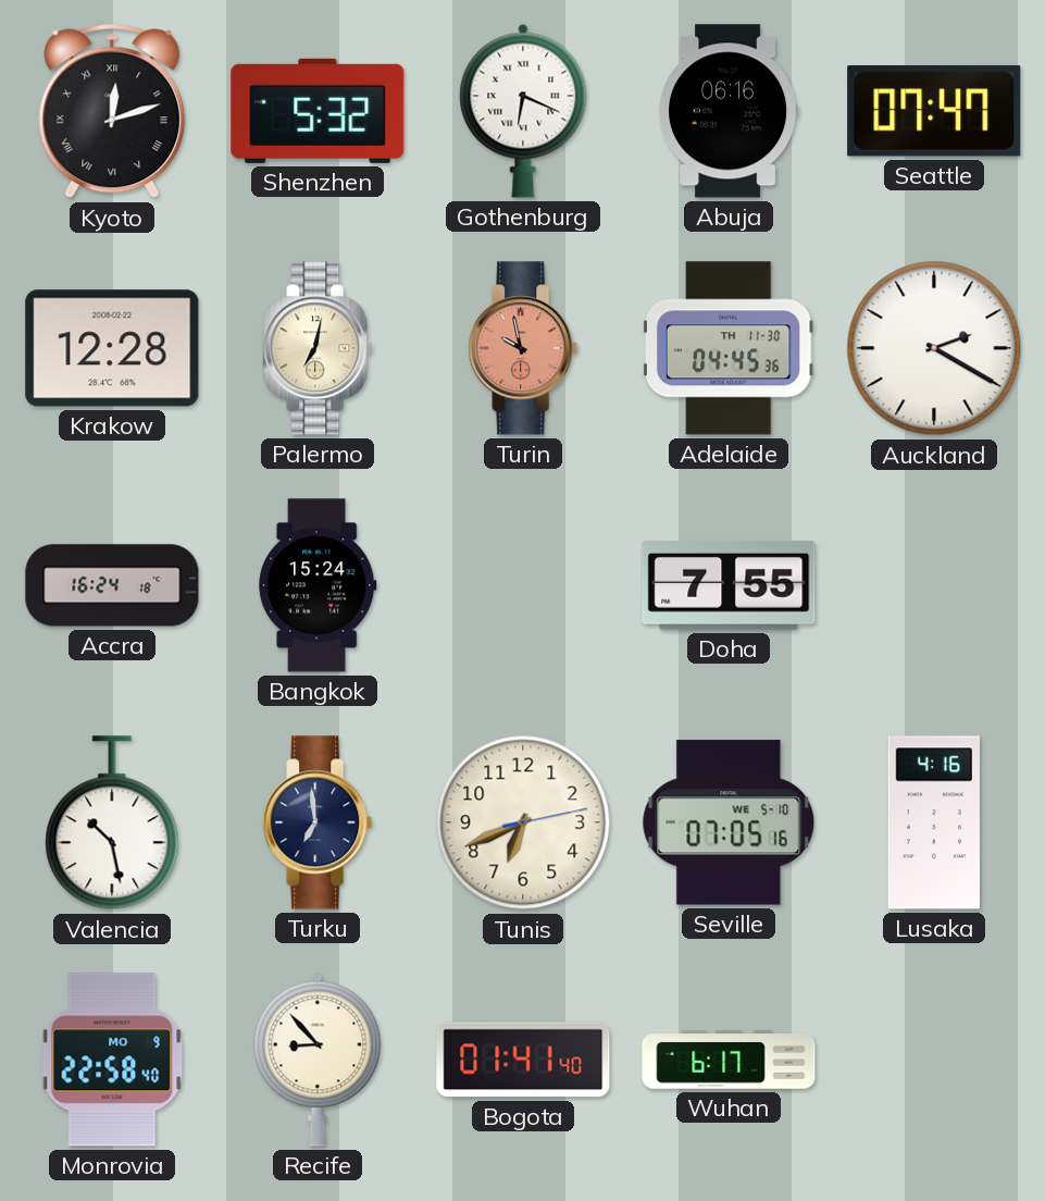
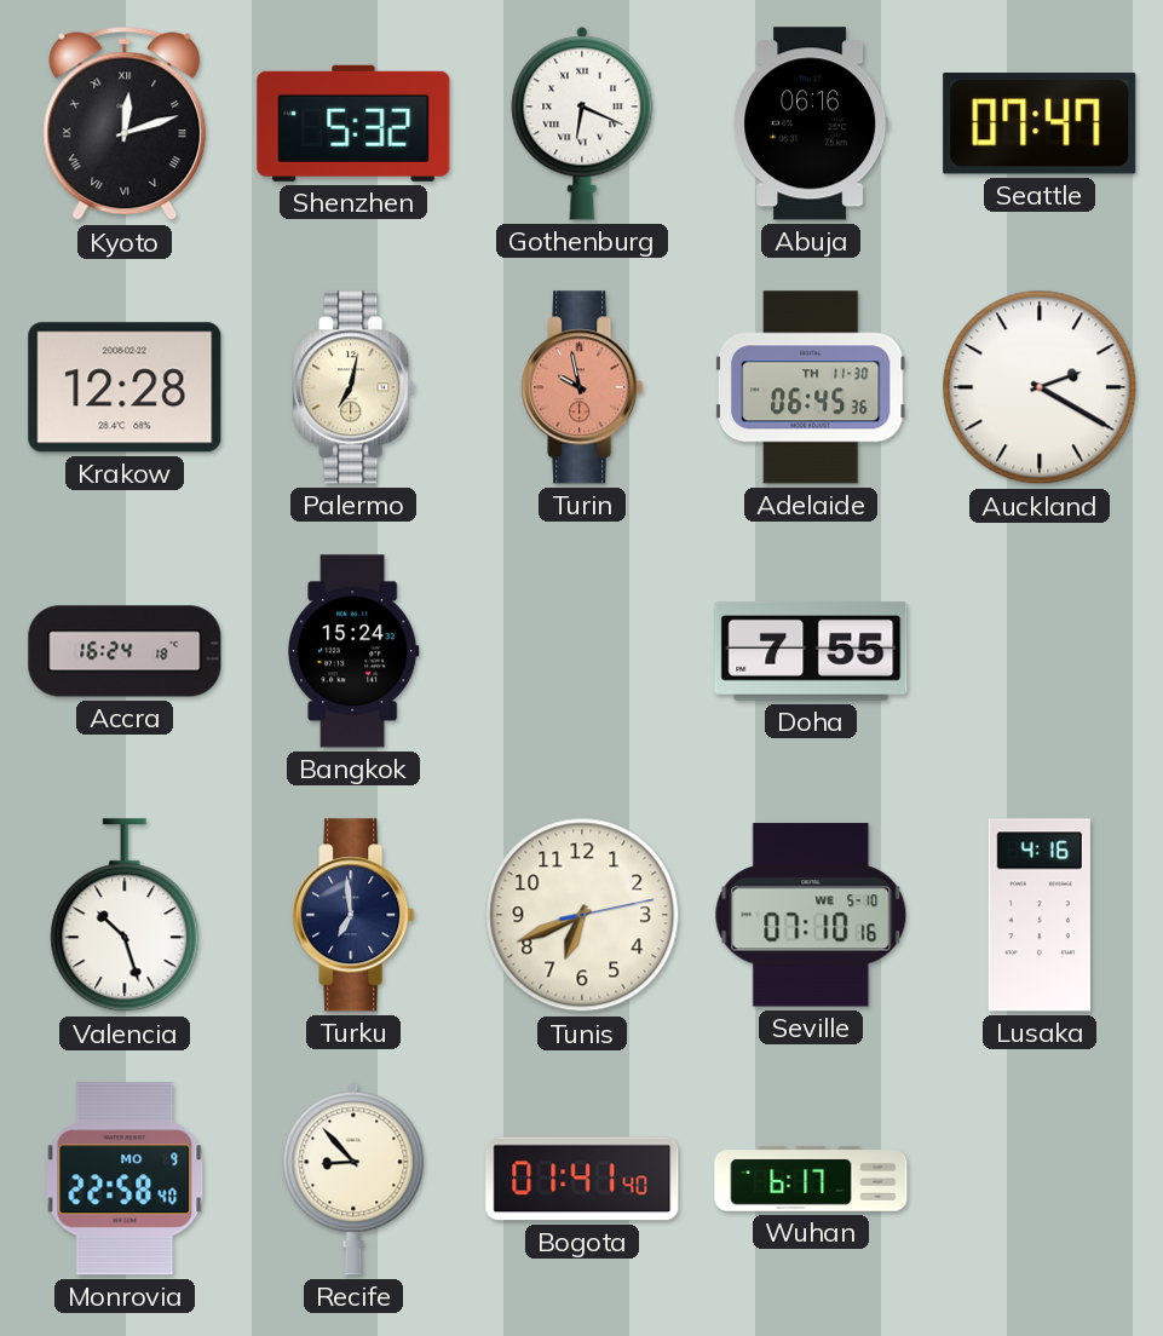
Adelaide: 04:45 -> 06:45
Valencia: 10:28 -> 10:27
Seville: 07:05 -> 07:10
